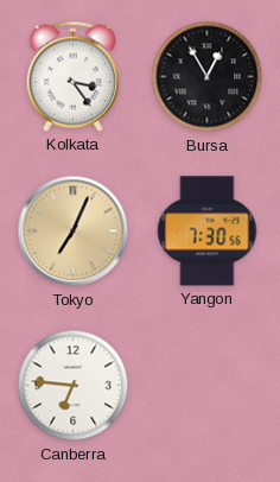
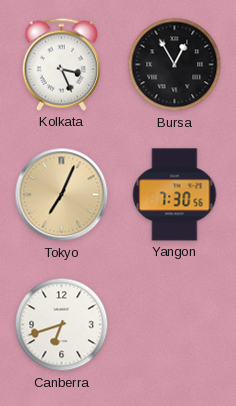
Kolkata: 3:24 -> 3:26
Canberra: 6:46 -> 6:42
